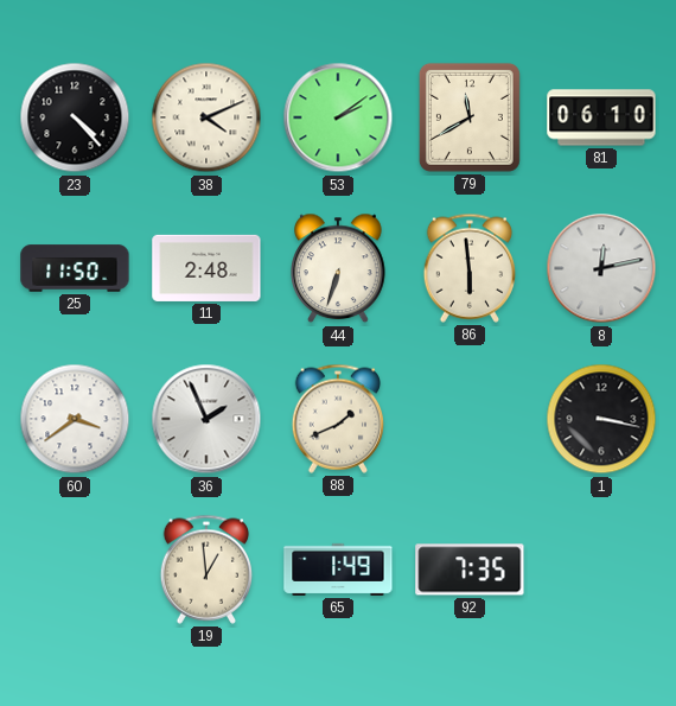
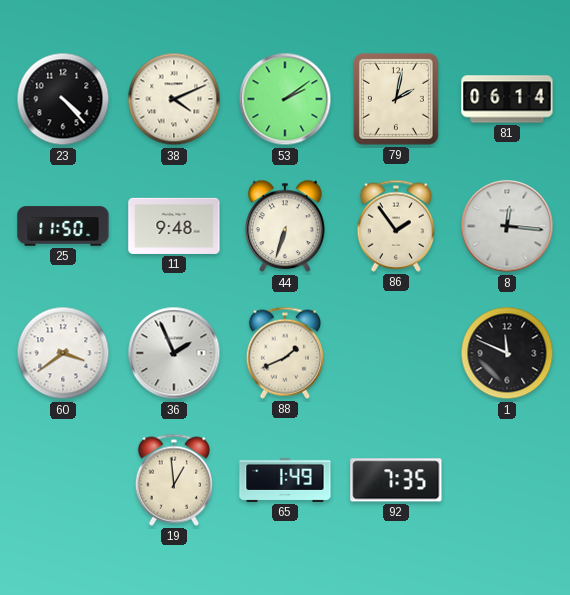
79: 11:40 -> 2:02
81: 06:10 -> 06:14
11: 2:48 -> 9:48
86: 5:59 -> 1:54
8: 12:13 -> 12:16
1: 3:17 -> 11:49
